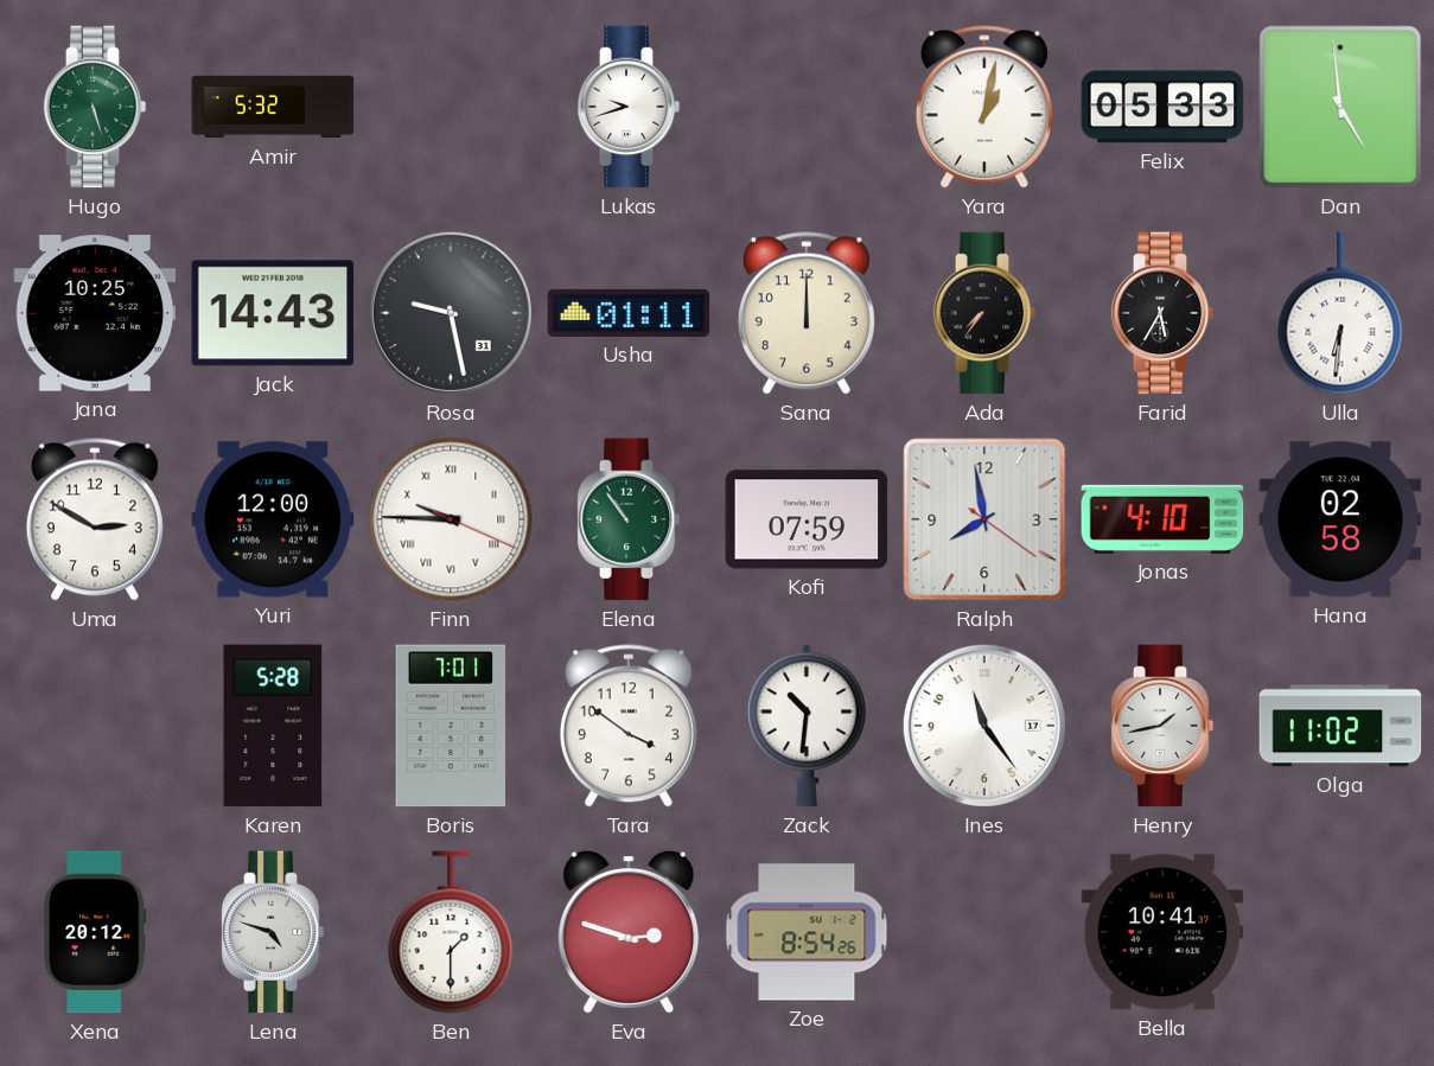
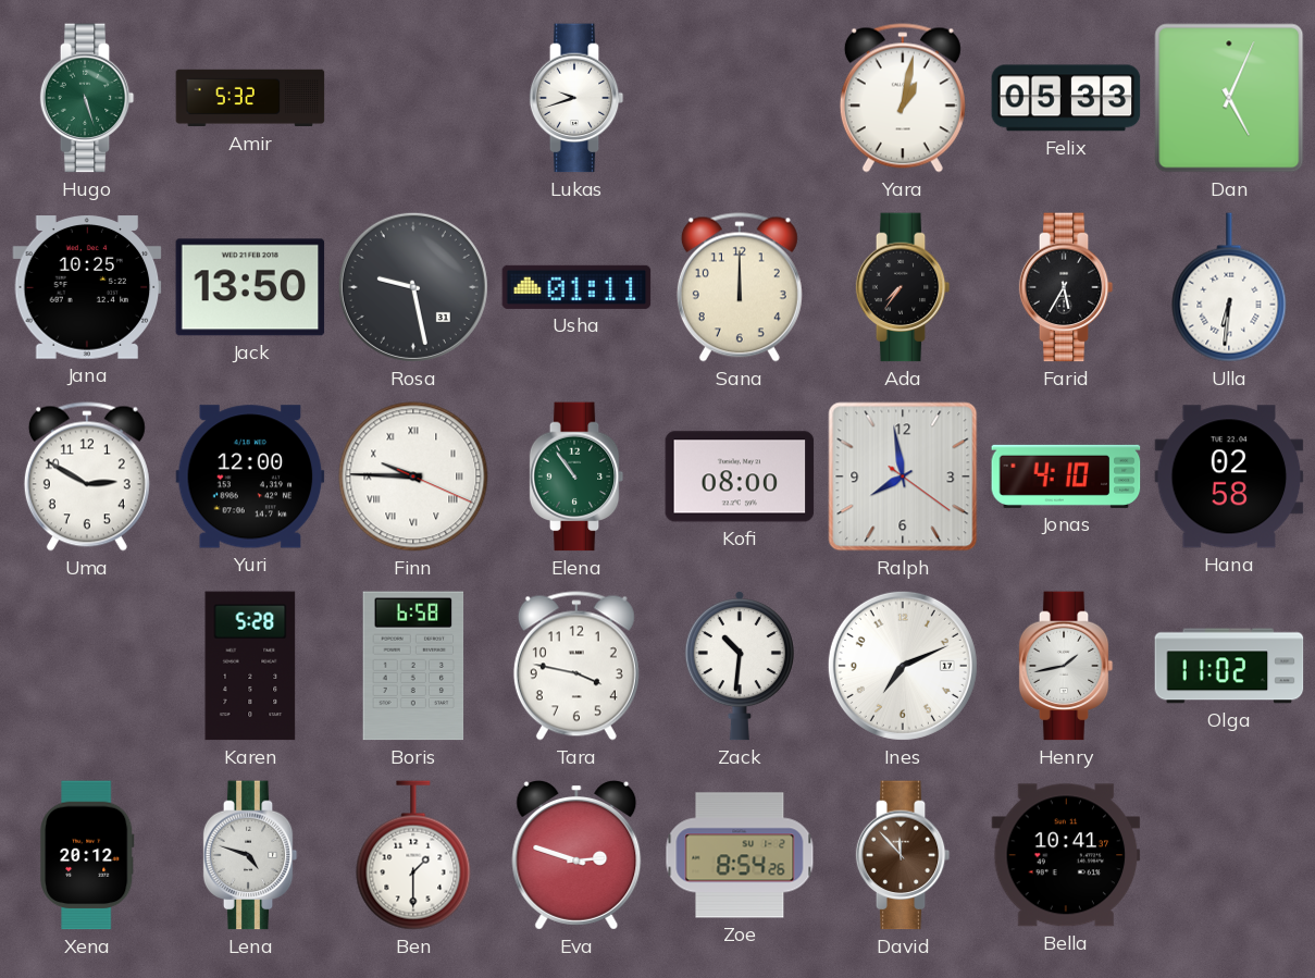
Dan: 4:59 -> 5:04
Jack: 14:43 -> 13:50
Kofi: 07:59 -> 08:00
Boris: 7:01 -> 6:58
Tara: 3:51 -> 3:47
Ines: 11:24 -> 7:11
David: none -> 11:53
